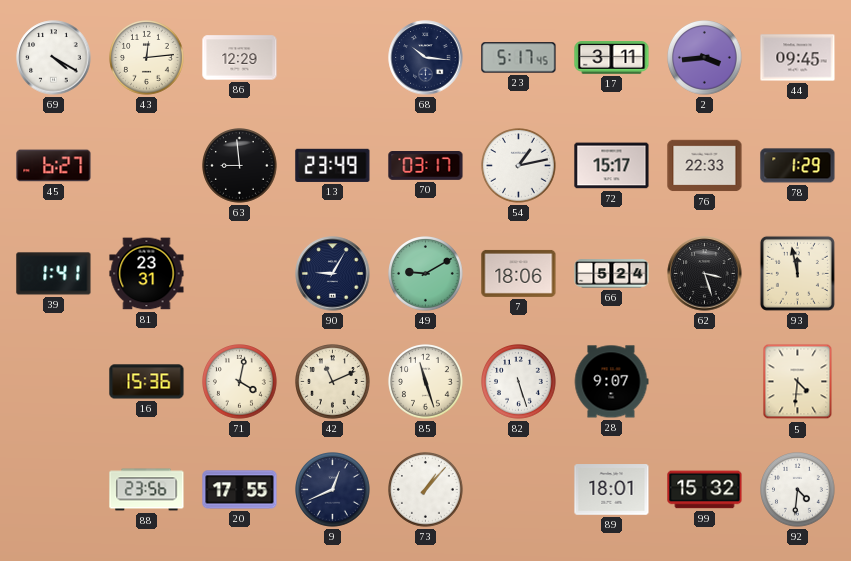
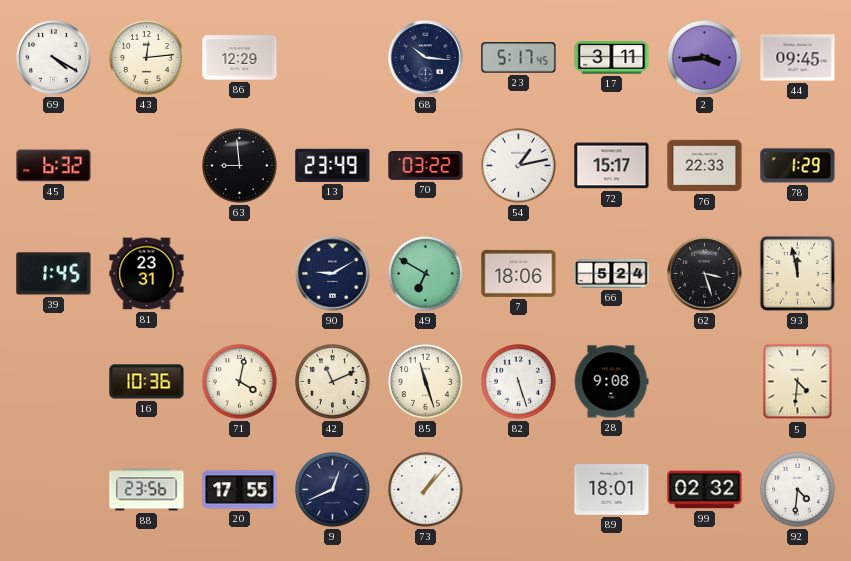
45: 6:27 -> 6:32
70: 03:17 -> 03:22
39: 1:41 -> 1:45
90: 9:05 -> 9:10
49: 9:10 -> 6:50
16: 15:36 -> 10:36
28: 9:07 -> 9:08
99: 15:32 -> 02:32
